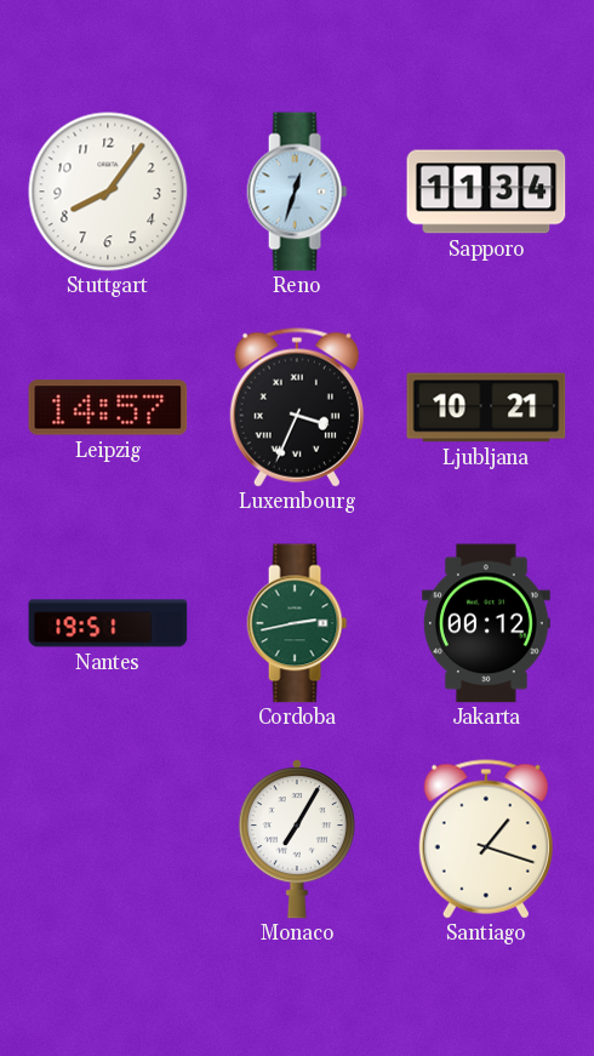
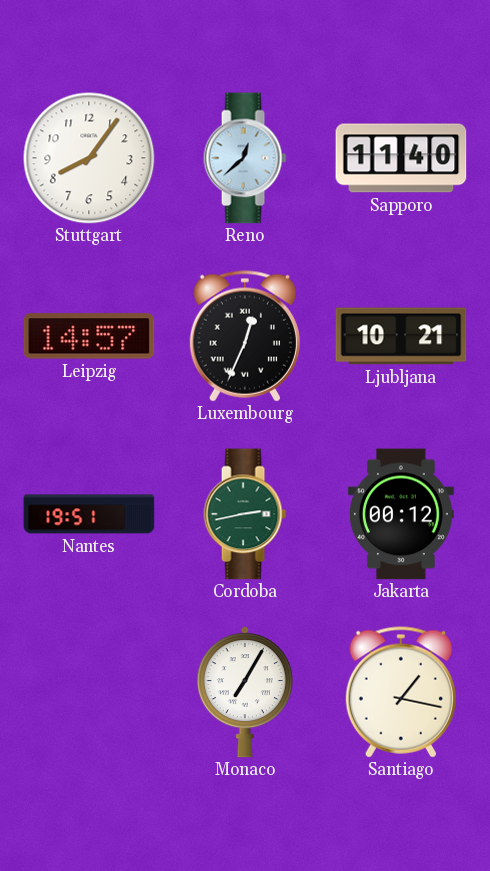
Reno: 12:33 -> 12:38
Sapporo: 11:34 -> 11:40
Luxembourg: 3:34 -> 12:34
Santiago: 1:18 -> 1:17
